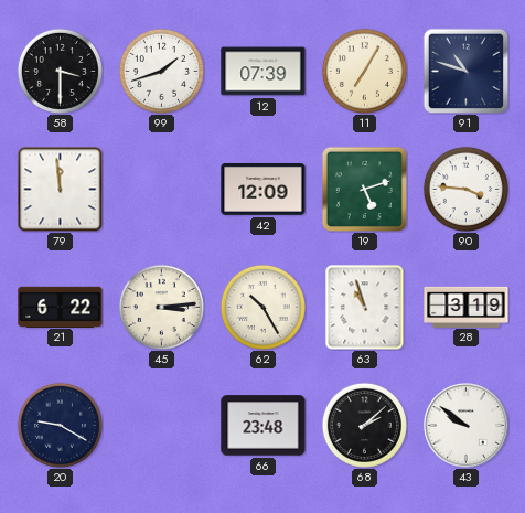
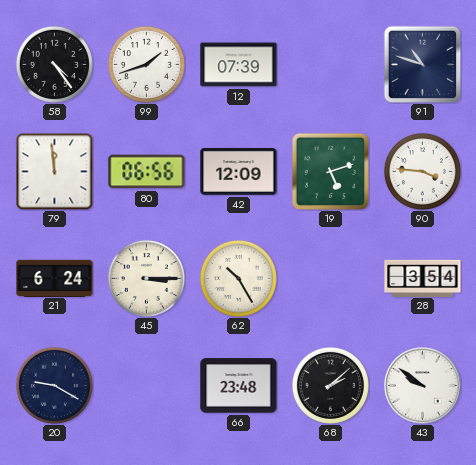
58: 3:30 -> 4:24
11: 7:05 -> none
80: none -> 06:56
21: 6:22 -> 6:24
45: 3:14 -> 3:15
63: 10:57 -> none
28: 3:19 -> 3:54
